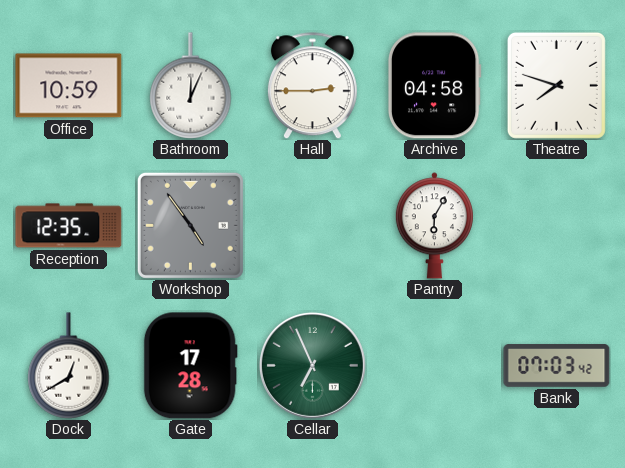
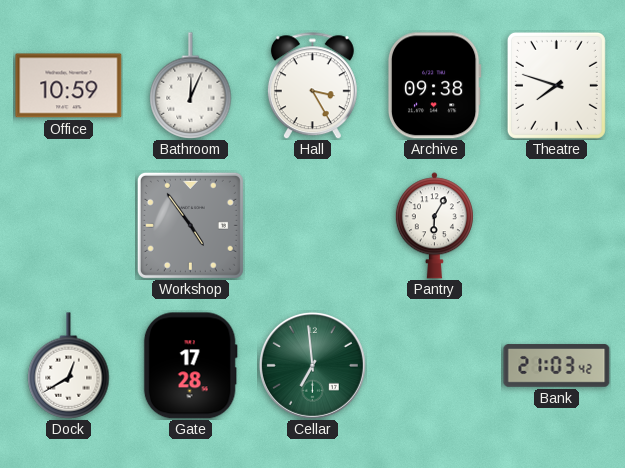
Hall: 2:45 -> 3:25
Archive: 04:58 -> 09:38
Reception: 12:35 -> none
Cellar: 6:56 -> 6:59
Bank: 07:03 -> 21:03
